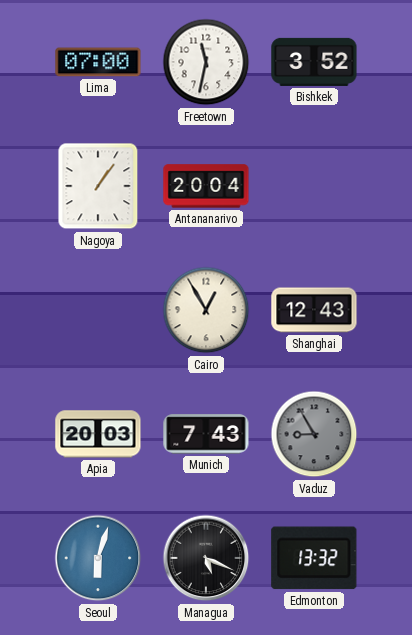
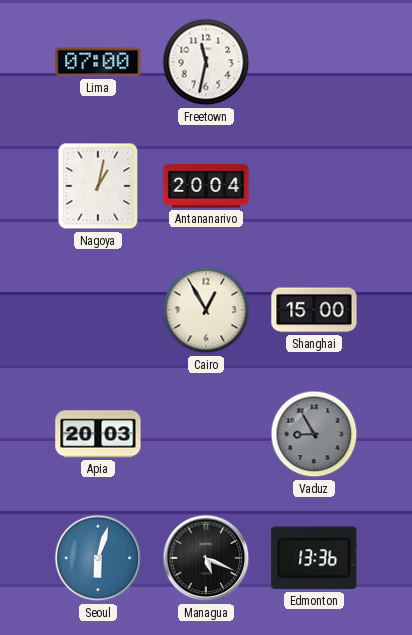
Bishkek: 3:52 -> none
Nagoya: 1:06 -> 1:02
Shanghai: 12:43 -> 15:00
Munich: 7:43 -> none
Edmonton: 13:32 -> 13:36
